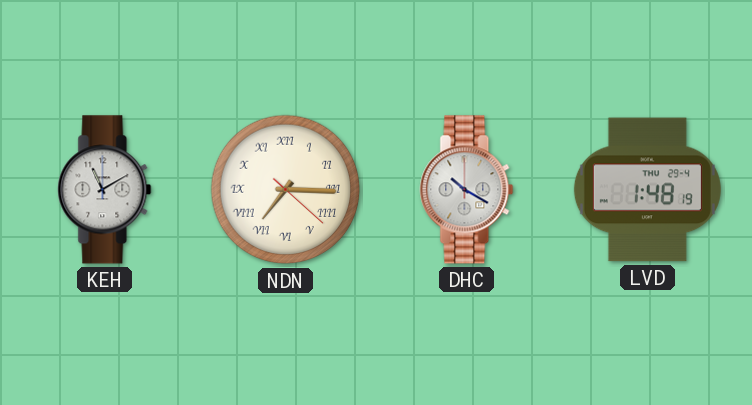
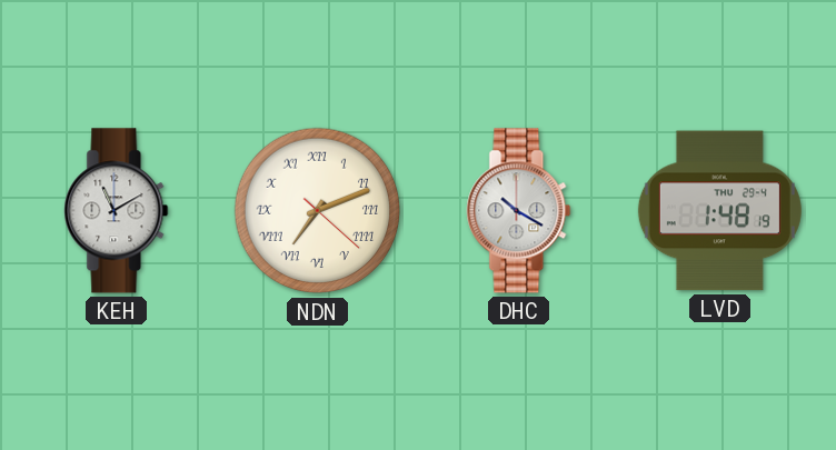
NDN: 7:15 -> 7:11
